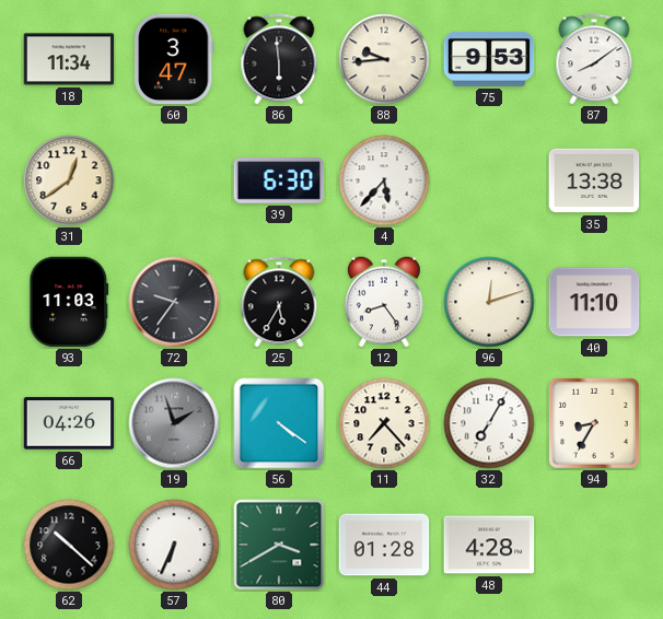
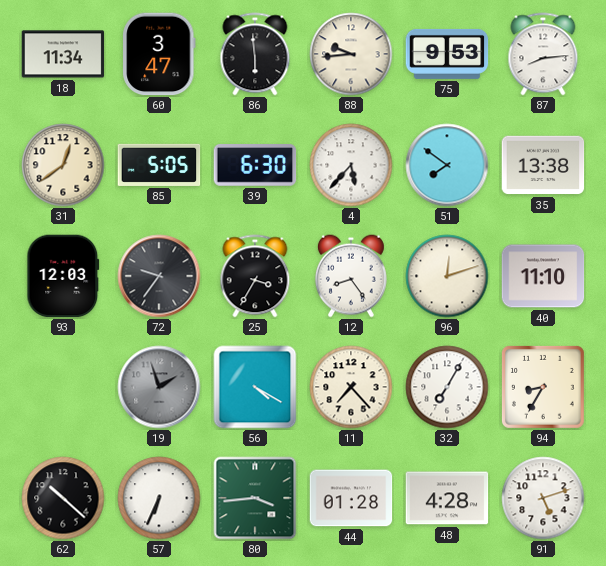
87: 8:09 -> 8:14
85: none -> 5:05
51: none -> 7:51
93: 11:03 -> 12:03
25: 5:35 -> 3:35
66: 04:26 -> none
56: 4:21 -> 4:20
80: 3:40 -> 3:44
91: none -> 5:12
